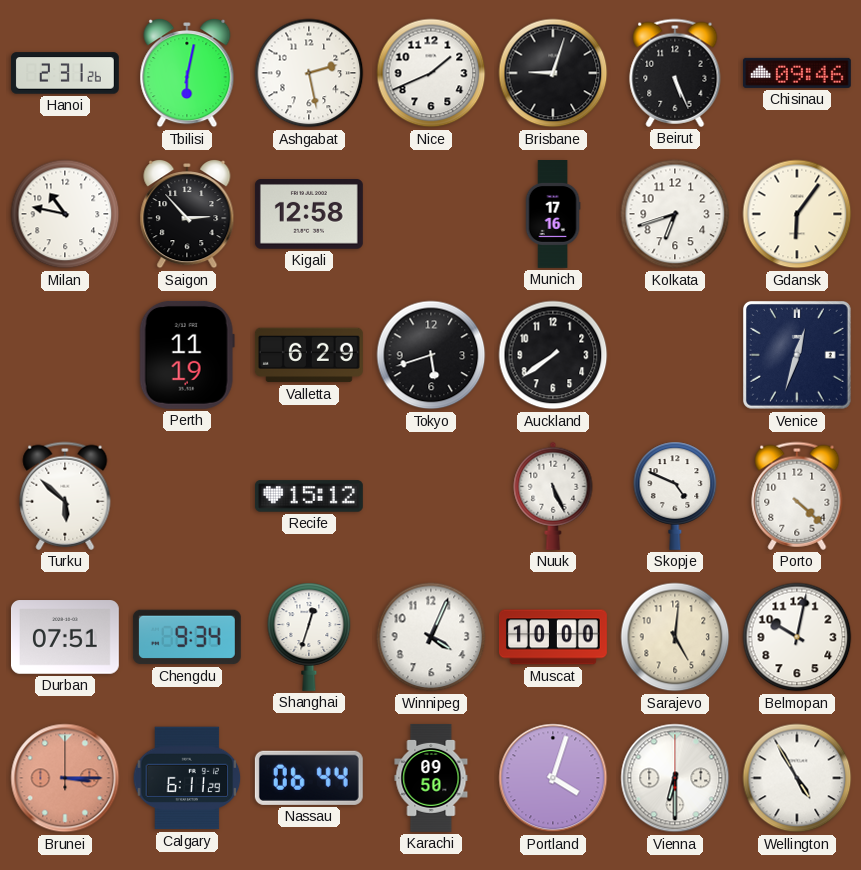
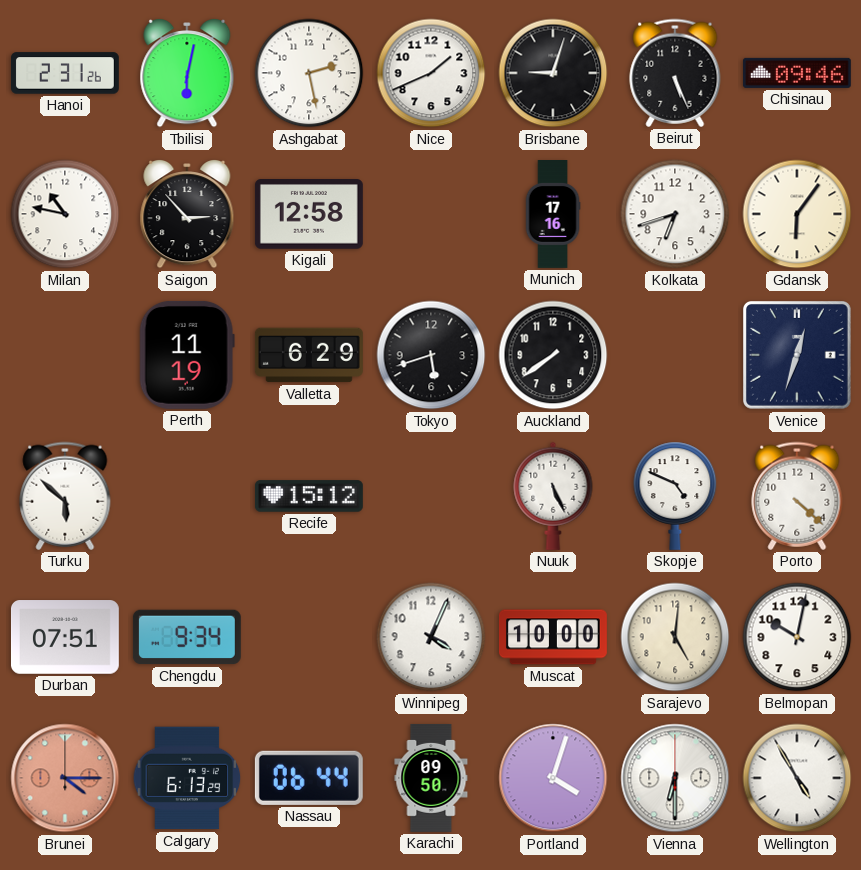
Shanghai: 12:33 -> none
Brunei: 3:15 -> 4:15
Calgary: 6:11 -> 6:13
